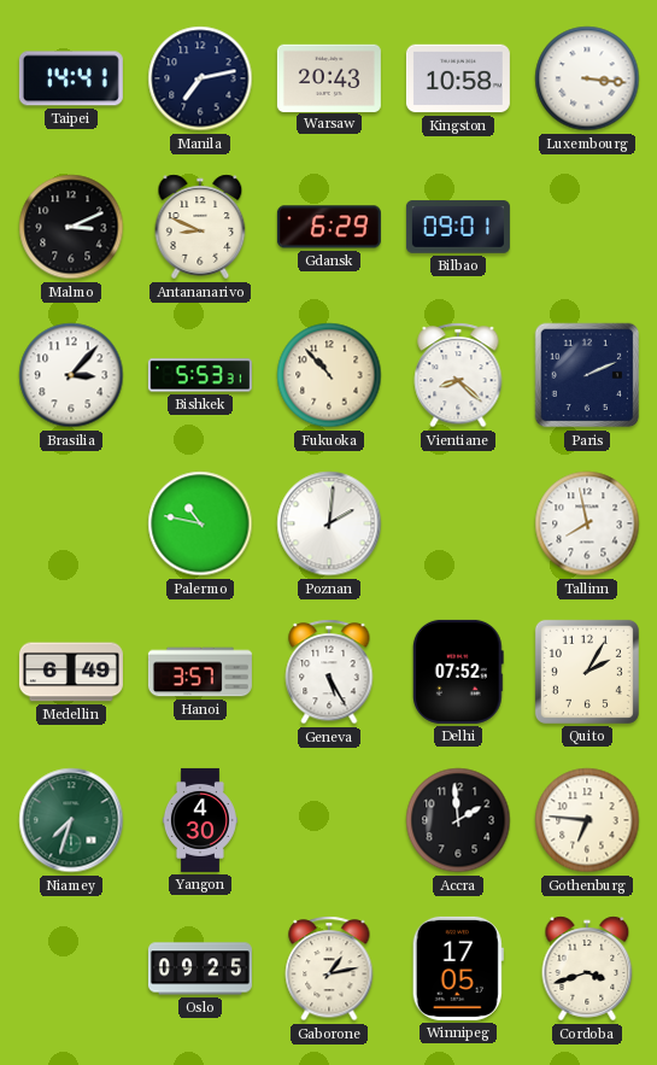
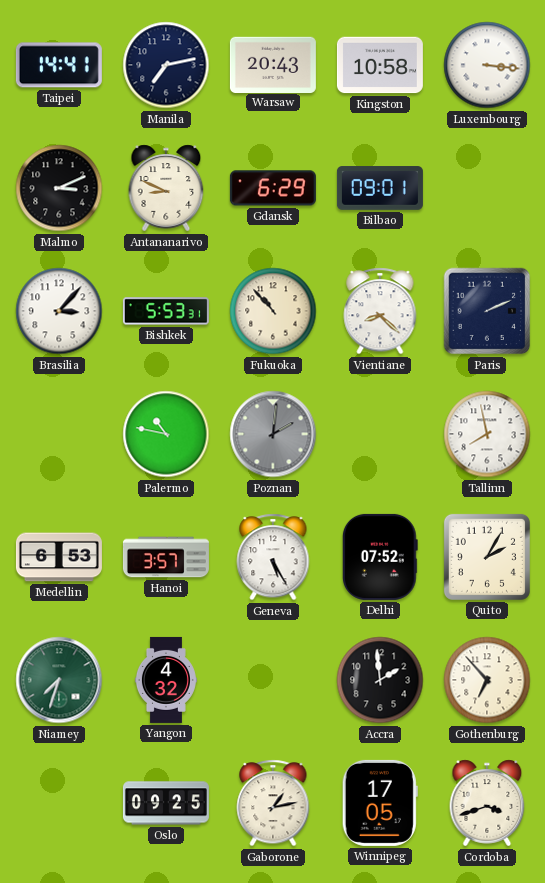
Poznan dial: white -> grey
Medellin: 6:49 -> 6:53
Yangon: 4:30 -> 4:32
Gothenburg: 6:46 -> 6:53
